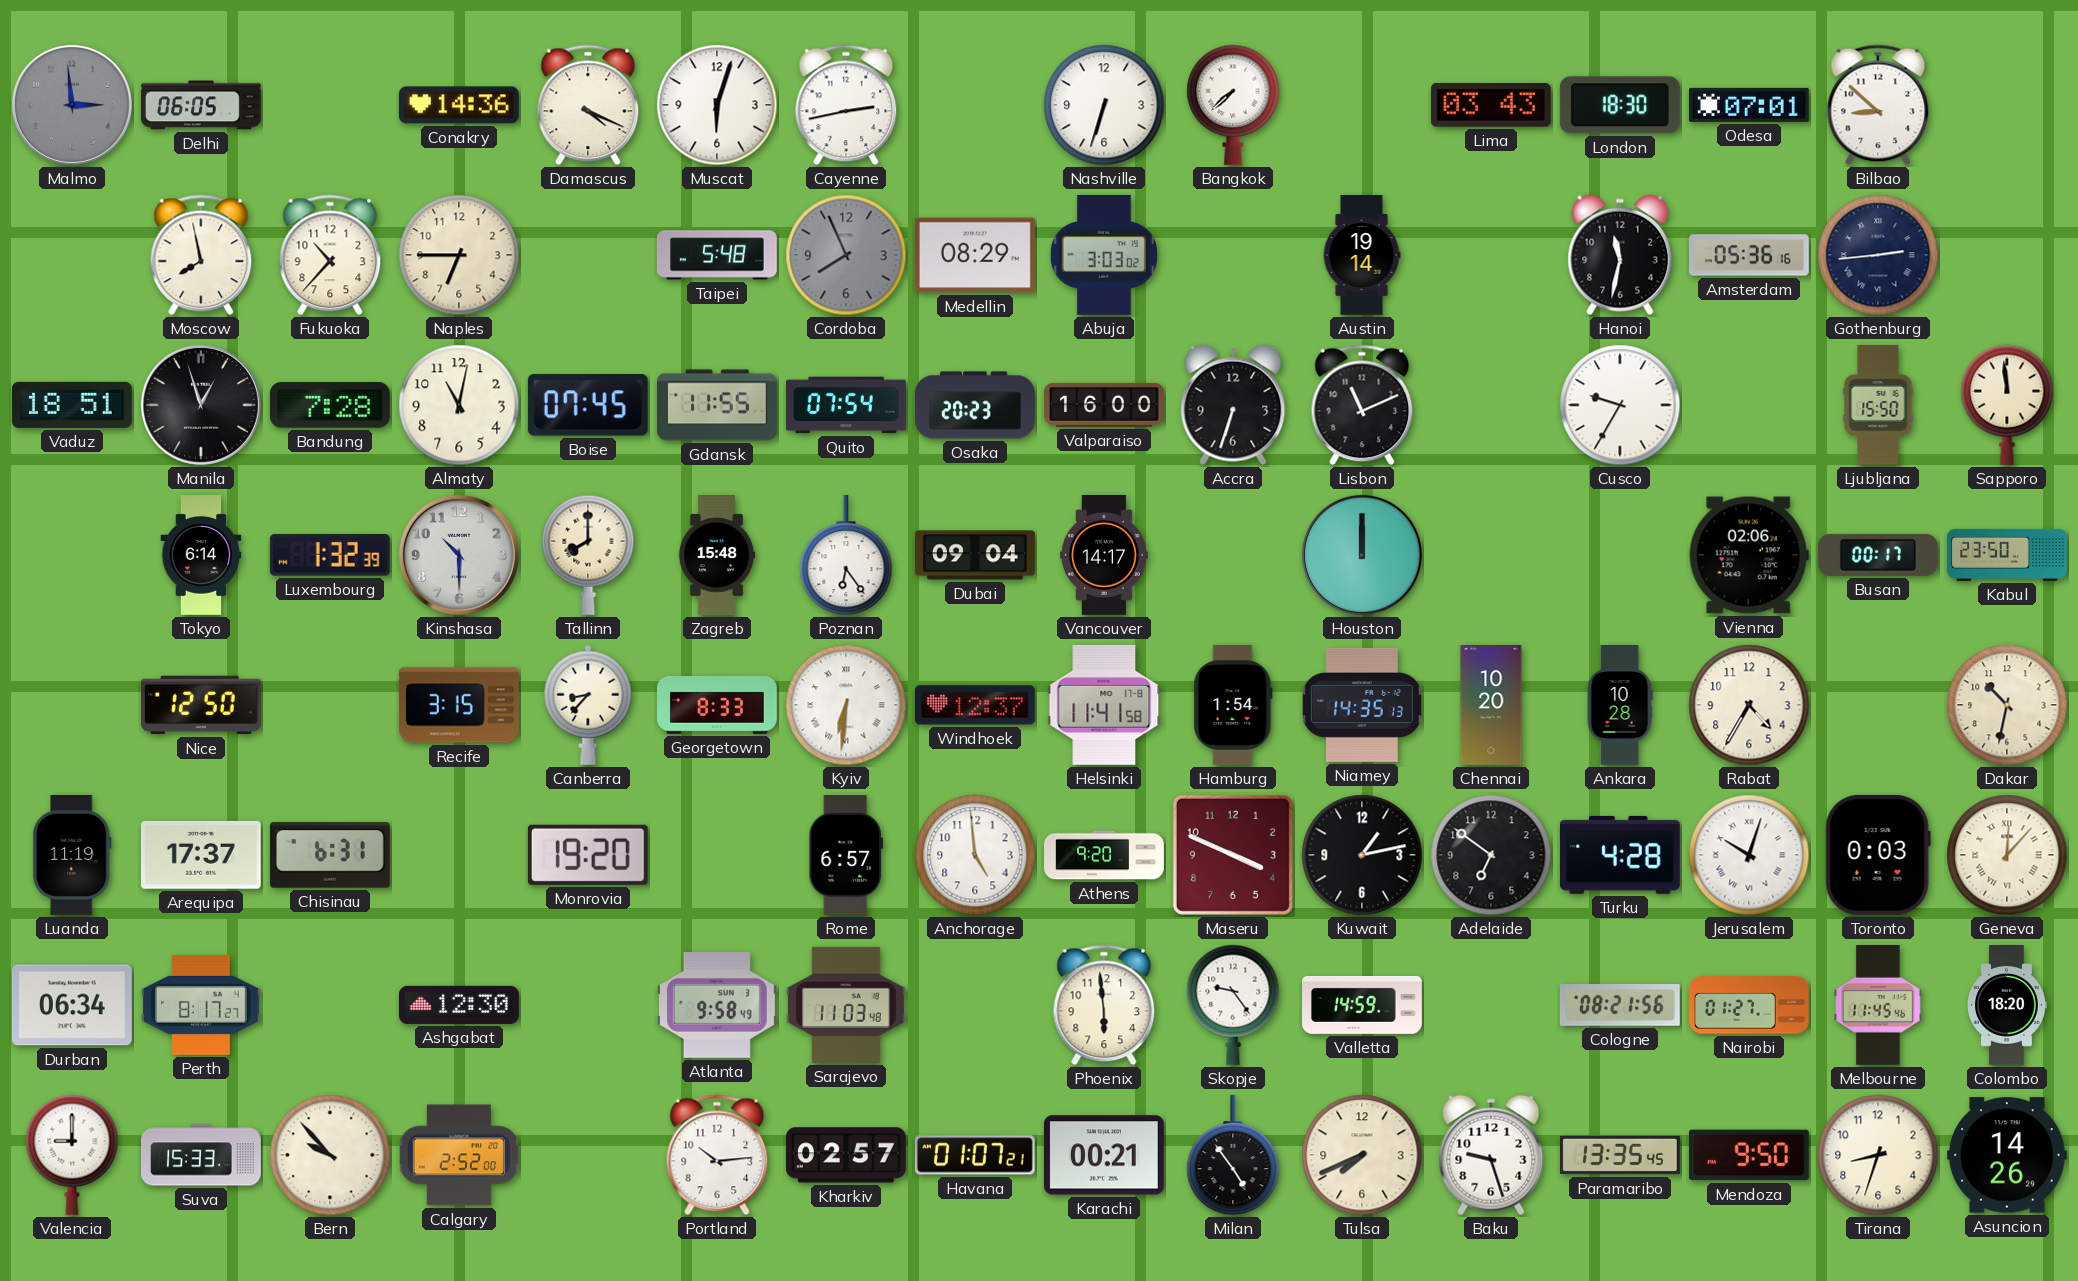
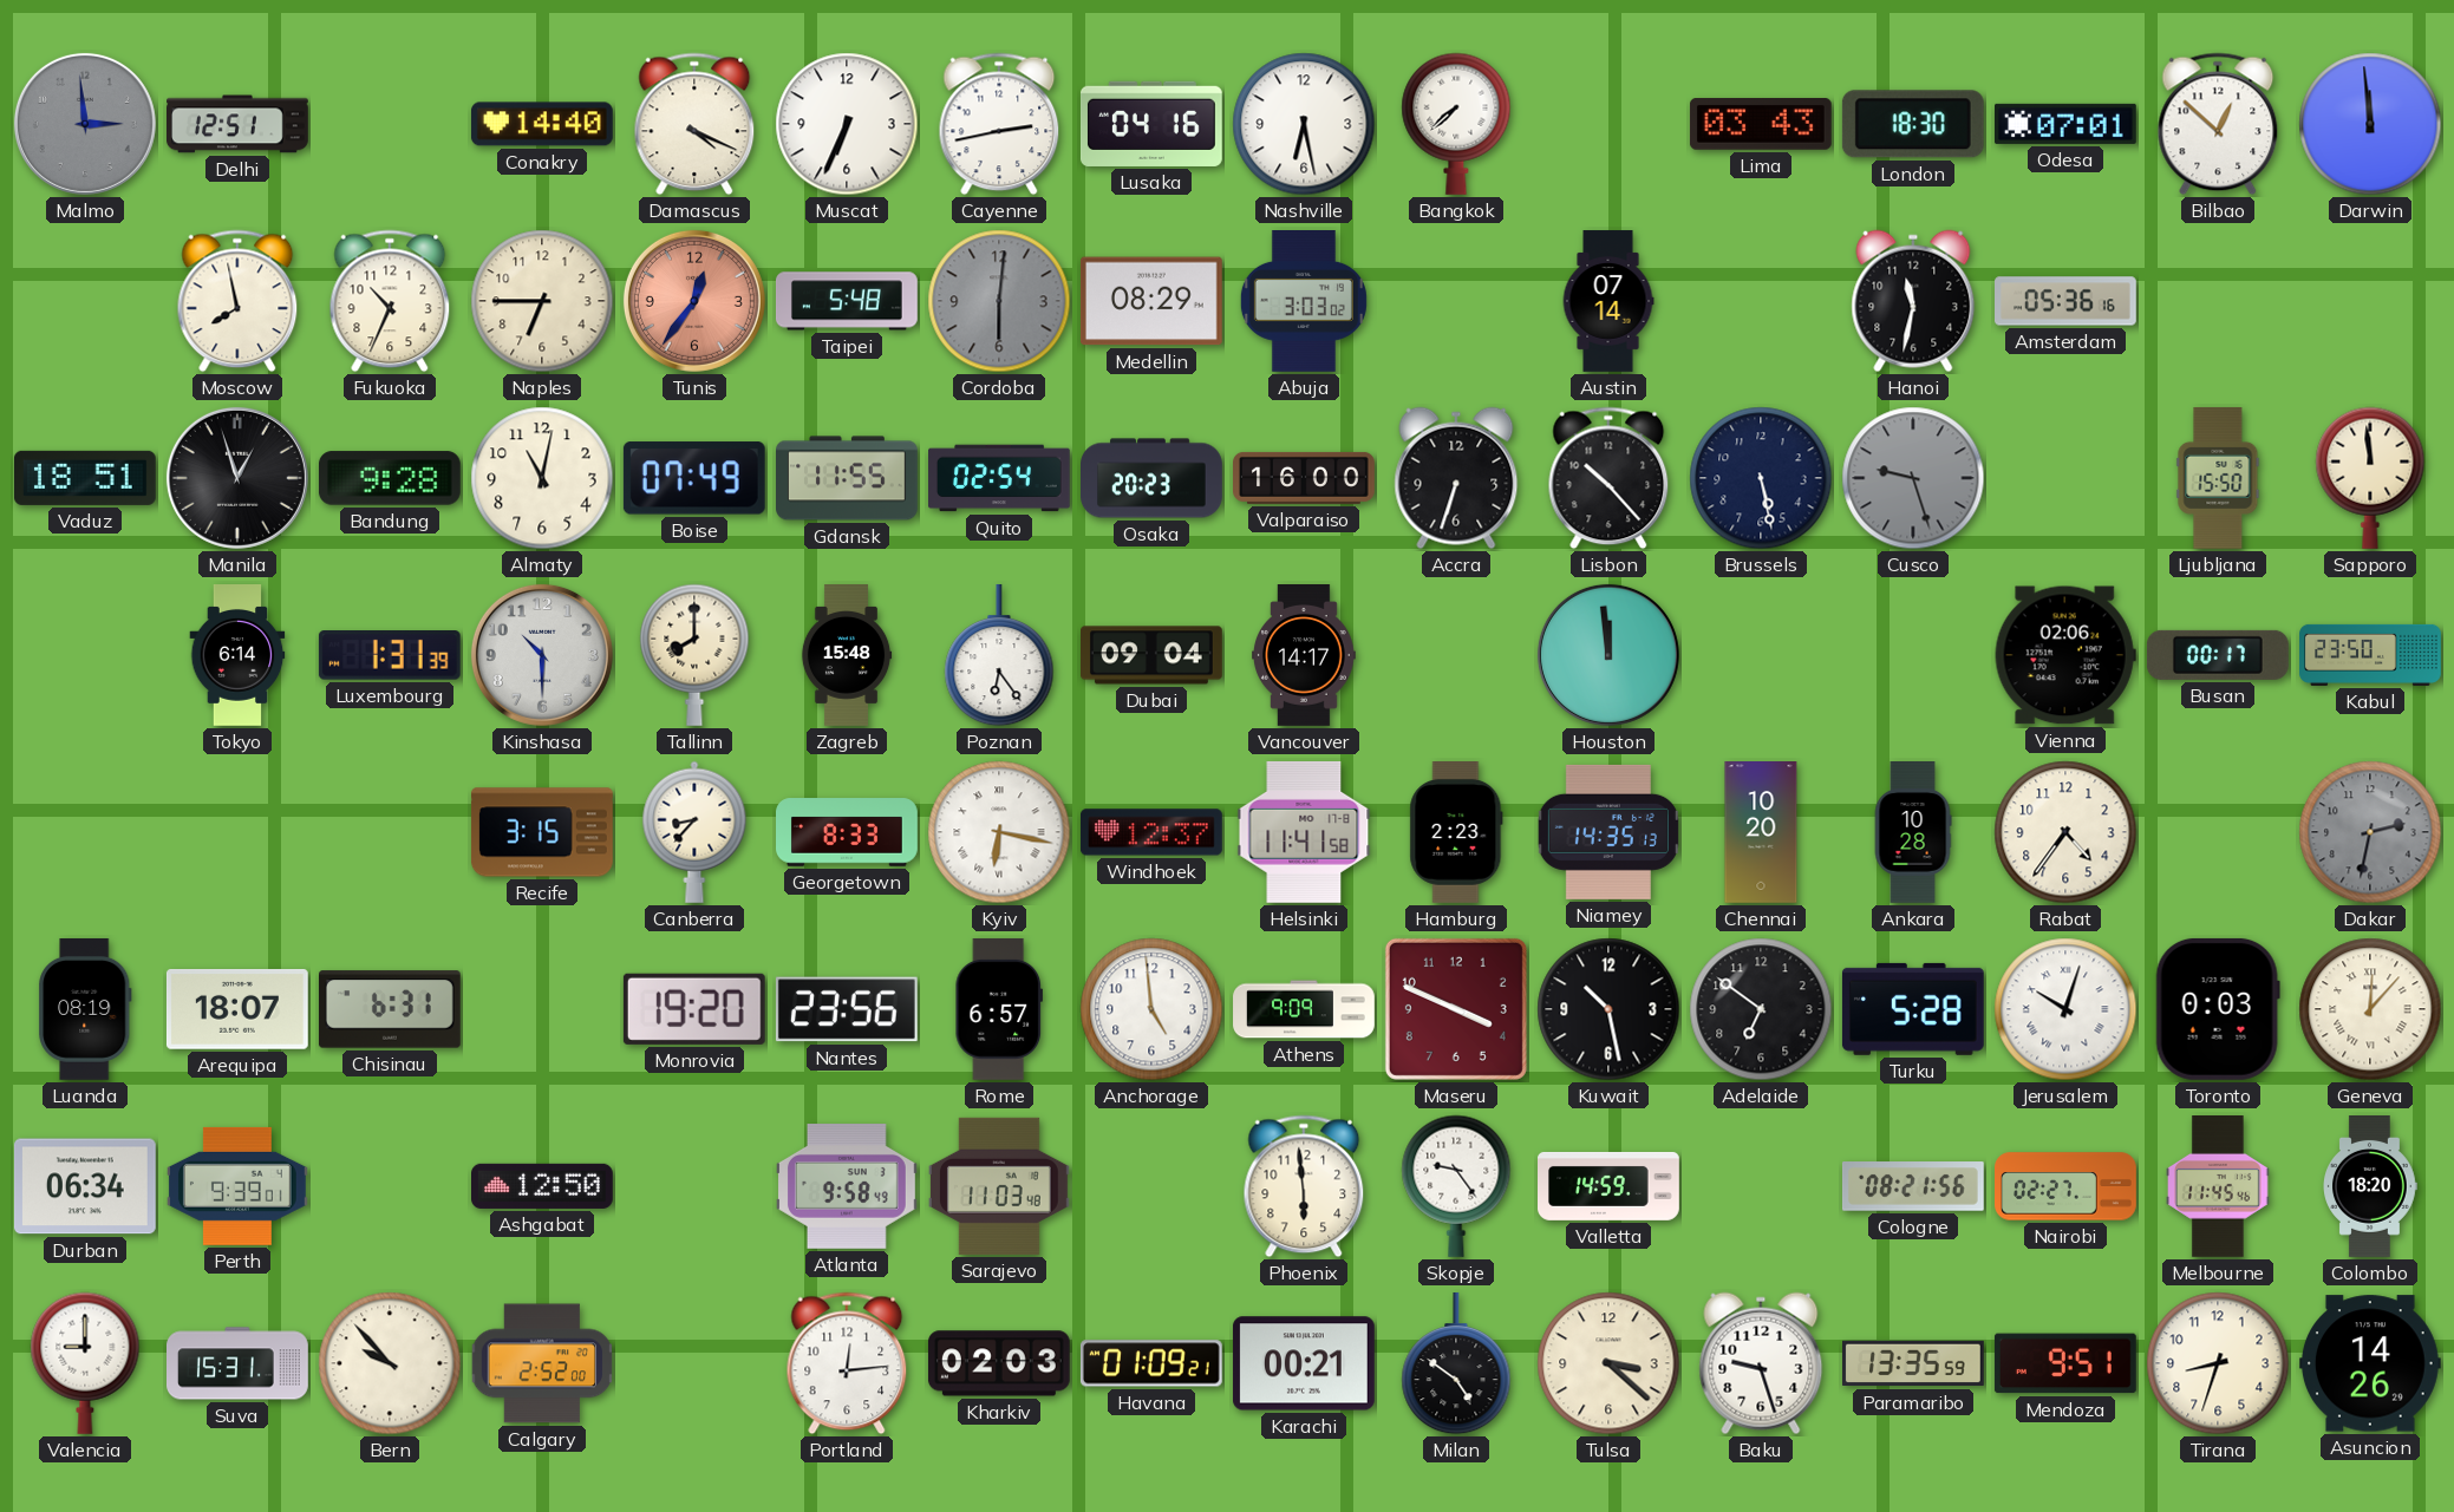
Delhi: 06:05 -> 12:51
Conakry: 14:36 -> 14:40
Muscat: 6:03 -> 6:34
Lusaka: none -> 04:16
Nashville: 6:33 -> 6:28
Bilbao: 8:52 -> 12:52
Darwin: none -> 11:59
Fukuoka: 10:37 -> 10:34
Tunis: none -> 12:36
Cordoba: 7:56 -> 6:01
Austin: 19:14 -> 07:14
Gothenburg: 2:44 -> none
Bandung: 7:28 -> 9:28
Boise: 07:45 -> 07:49
Quito: 07:54 -> 02:54
Lisbon: 11:11 -> 10:23
Brussels: none -> 5:28
Cusco: 9:35 -> 9:27
Cusco dial: white -> grey
Luxembourg: 1:32 -> 1:31
Houston: 12:00 -> 11:59
Nice: 12:50 -> none
Kyiv: 6:31 -> 6:17
Hamburg: 1:54 -> 2:23
Rabat: 4:35 -> 4:36
Dakar: 10:32 -> 2:32
Dakar dial: cream -> grey
Luanda: 11:19 -> 08:19
Arequipa: 17:37 -> 18:07
Nantes: none -> 23:56
Athens: 9:20 -> 9:09
Kuwait: 1:13 -> 10:28
Turku: 4:28 -> 5:28
Perth: 8:17 -> 9:39
Ashgabat: 12:30 -> 12:50
Nairobi: 01:27 -> 02:27
Suva: 15:33 -> 15:31
Portland: 10:14 -> 12:14
Kharkiv: 02:57 -> 02:03
Havana: 01:07 -> 01:09
Milan: 4:54 -> 4:51
Tulsa: 7:41 -> 3:22
Paramaribo: 13:35:45 -> 13:35:59
Mendoza: 9:50 -> 9:51
